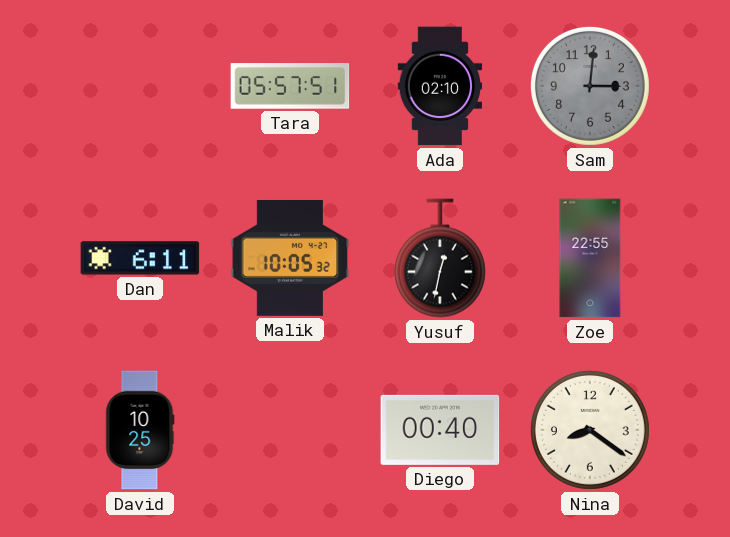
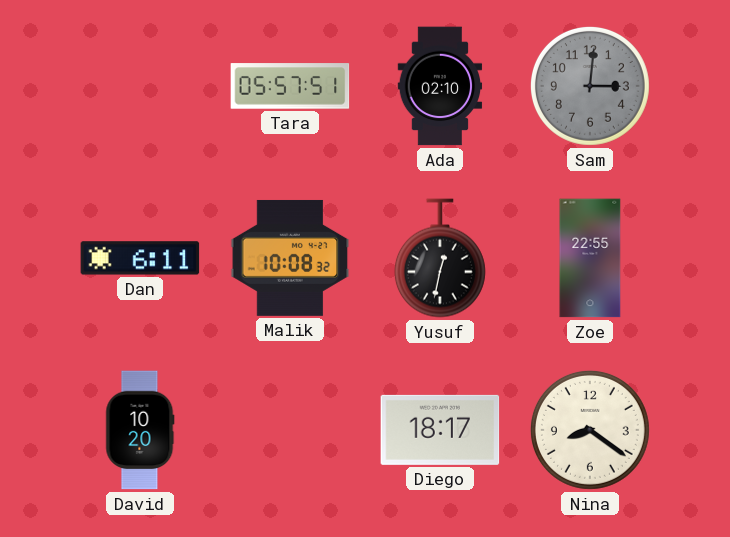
Malik: 10:05 -> 10:08
David: 10:25 -> 10:20
Diego: 00:40 -> 18:17
